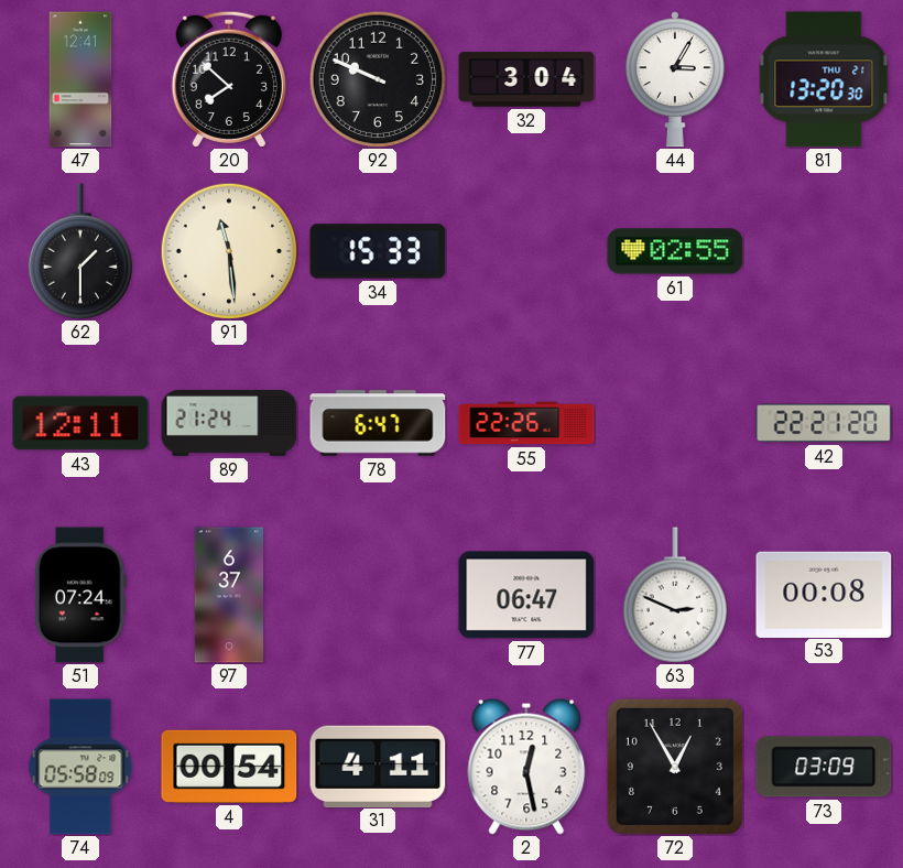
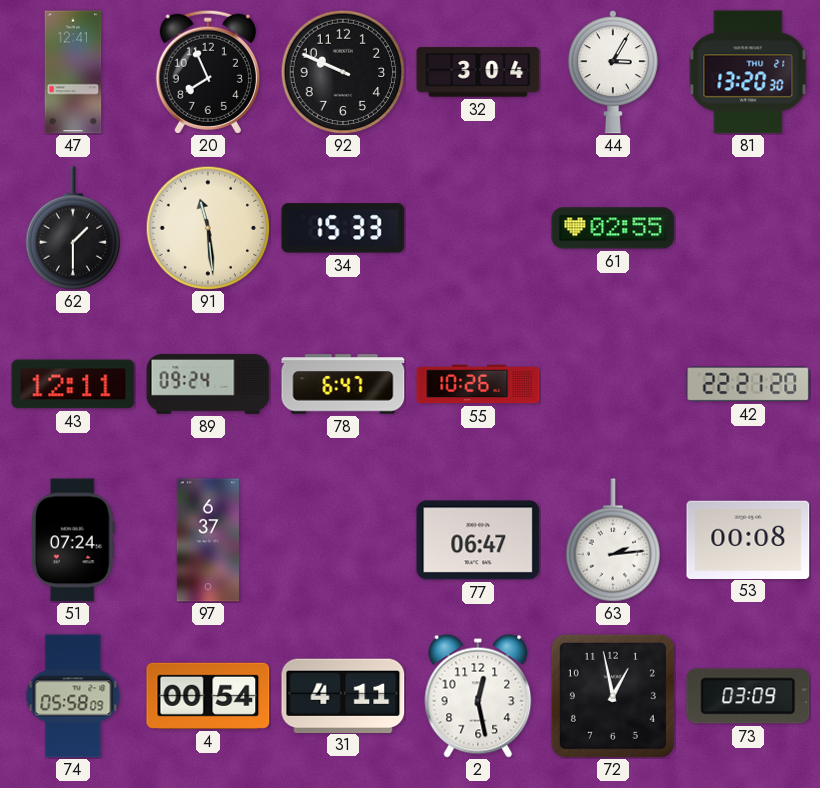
20: 7:52 -> 7:56
89: 21:24 -> 09:24
55: 22:26 -> 10:26
63: 2:49 -> 2:14
72: 12:55 -> 12:58
